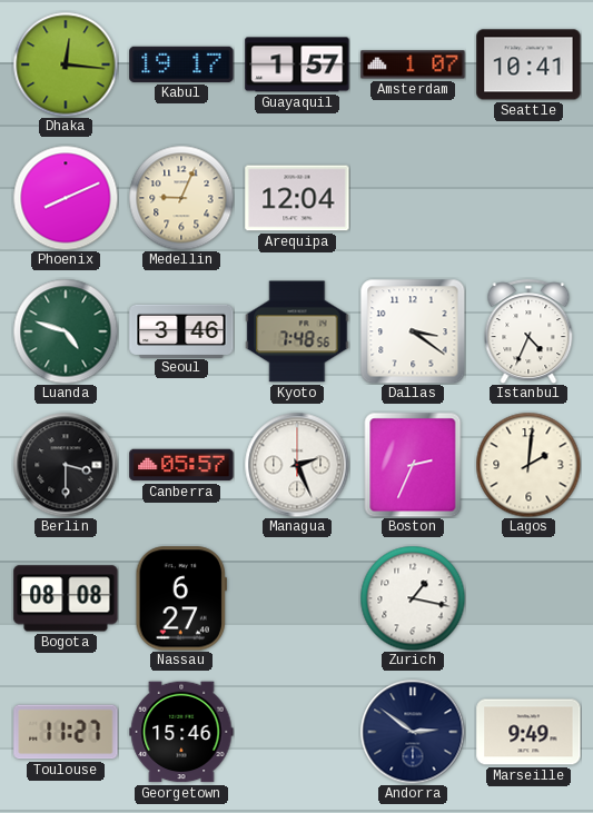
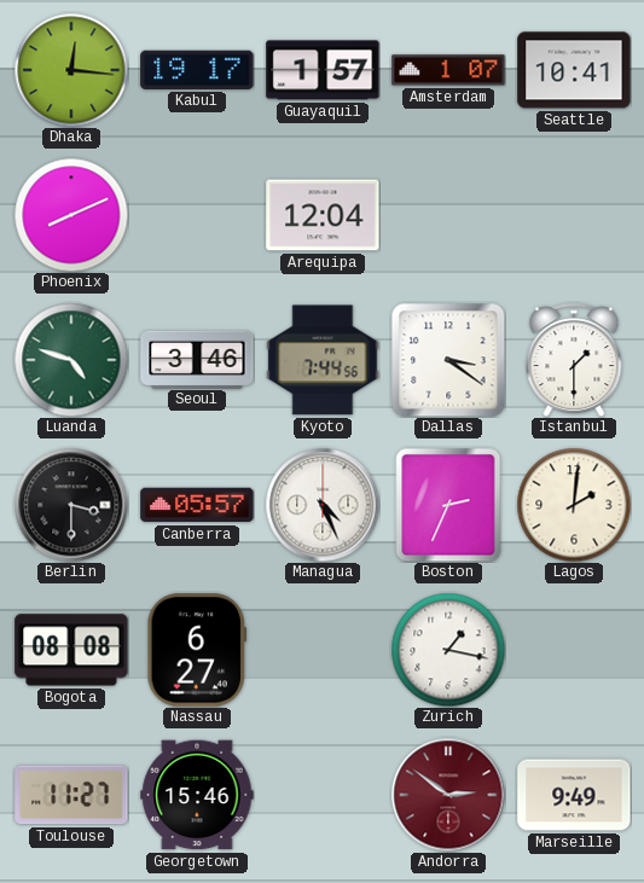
Medellin: 9:04 -> none
Kyoto: 7:48 -> 7:44
Istanbul: 4:34 -> 1:30
Managua: 2:26 -> 4:26
Andorra dial: navy -> burgundy
